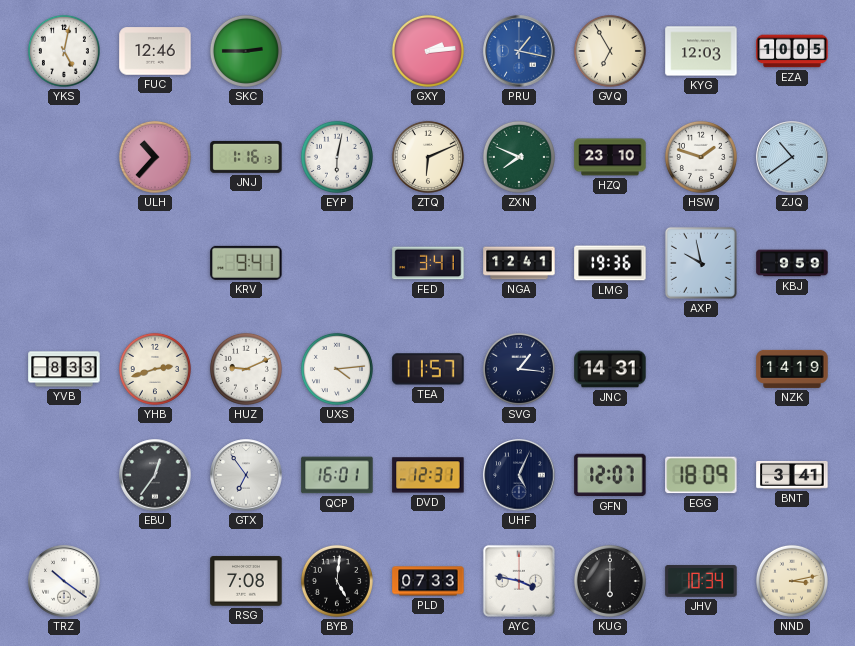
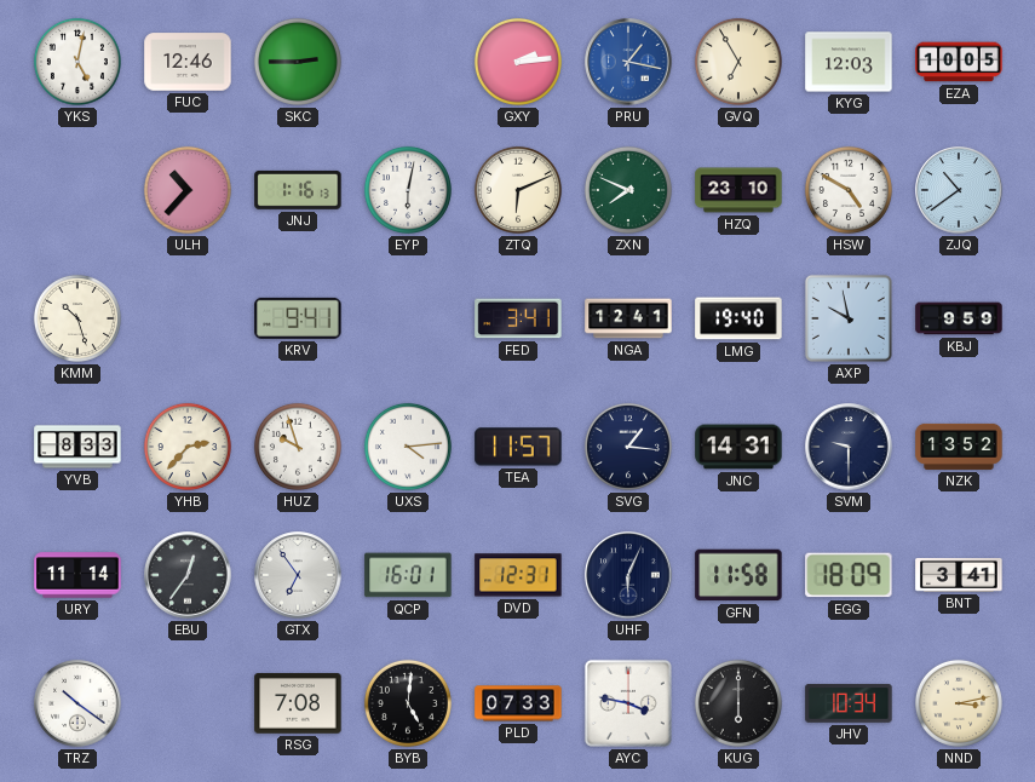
HSW: 1:48 -> 4:50
KMM: none -> 10:27
LMG: 19:36 -> 19:40
YHB: 2:42 -> 2:37
HUZ: 9:11 -> 9:57
SVM: none -> 9:30
NZK: 14:19 -> 13:52
URY: none -> 11:14
UHF: 5:04 -> 6:04
GFN: 12:07 -> 11:58
